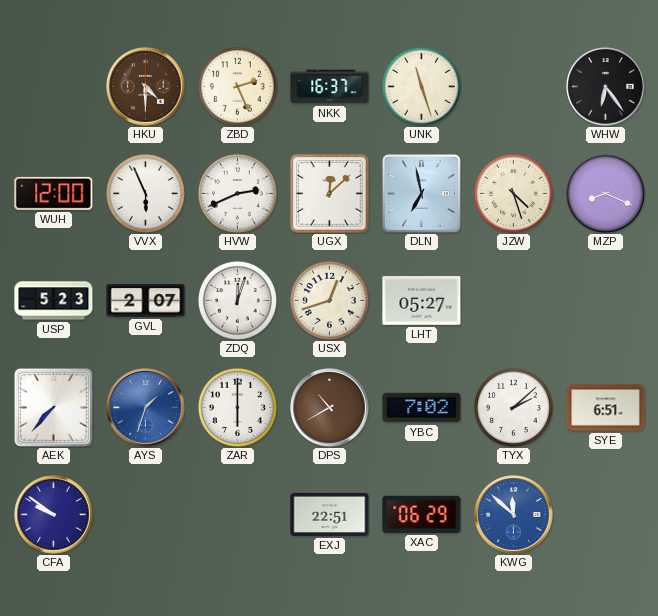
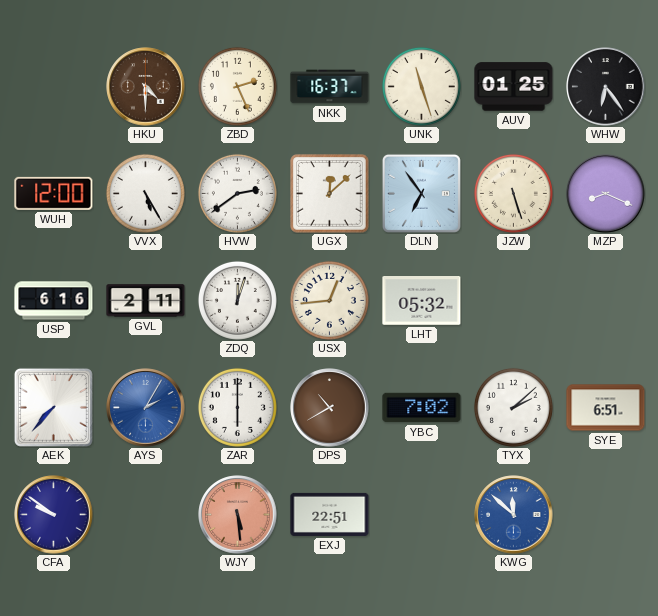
AUV: none -> 01:25
VVX: 5:56 -> 5:25
HVW: 2:41 -> 2:39
DLN: 6:58 -> 6:54
JZW: 4:27 -> 5:27
USP: 5:23 -> 6:16
GVL: 2:07 -> 2:11
USX: 12:42 -> 12:44
LHT: 05:27 -> 05:32
AYS: 1:33 -> 2:05
WJY: none -> 5:29
XAC: 06:29 -> none
